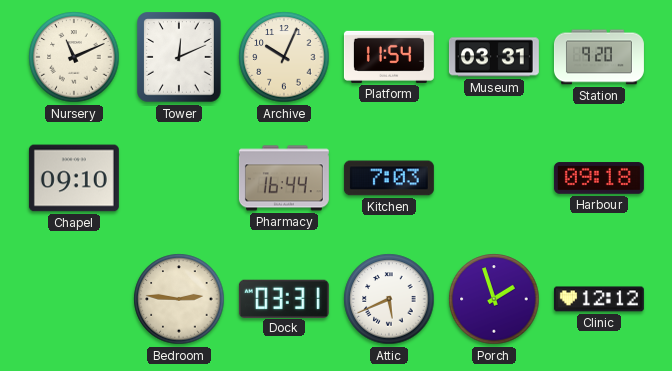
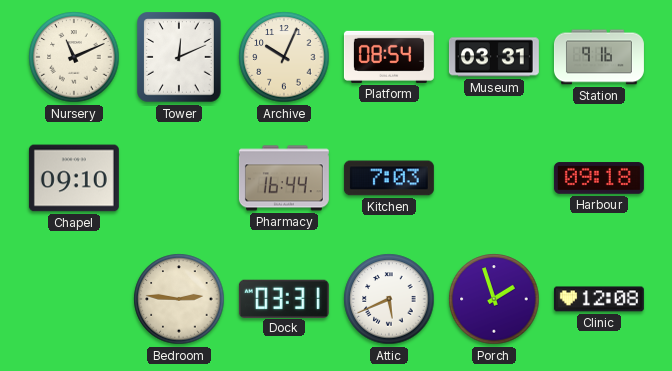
Platform: 11:54 -> 08:54
Station: 9:20 -> 9:16
Clinic: 12:12 -> 12:08
